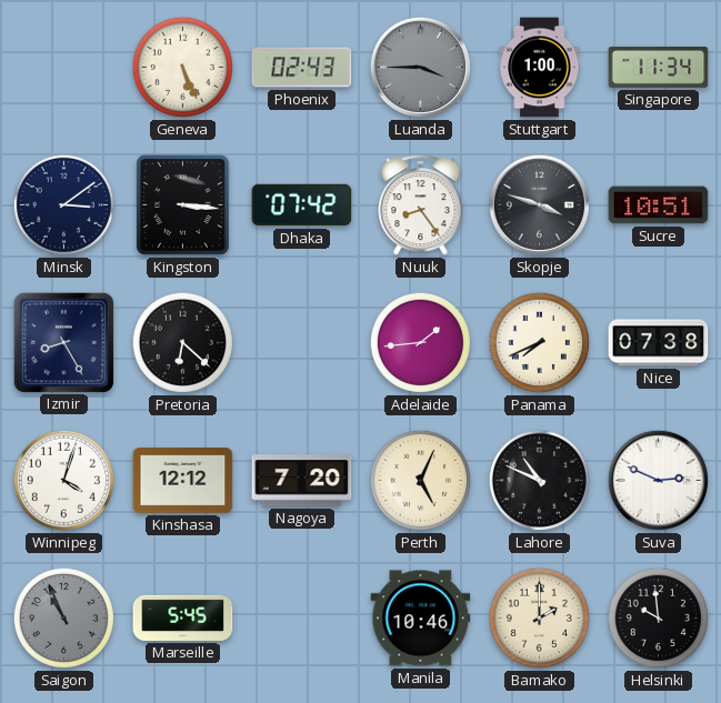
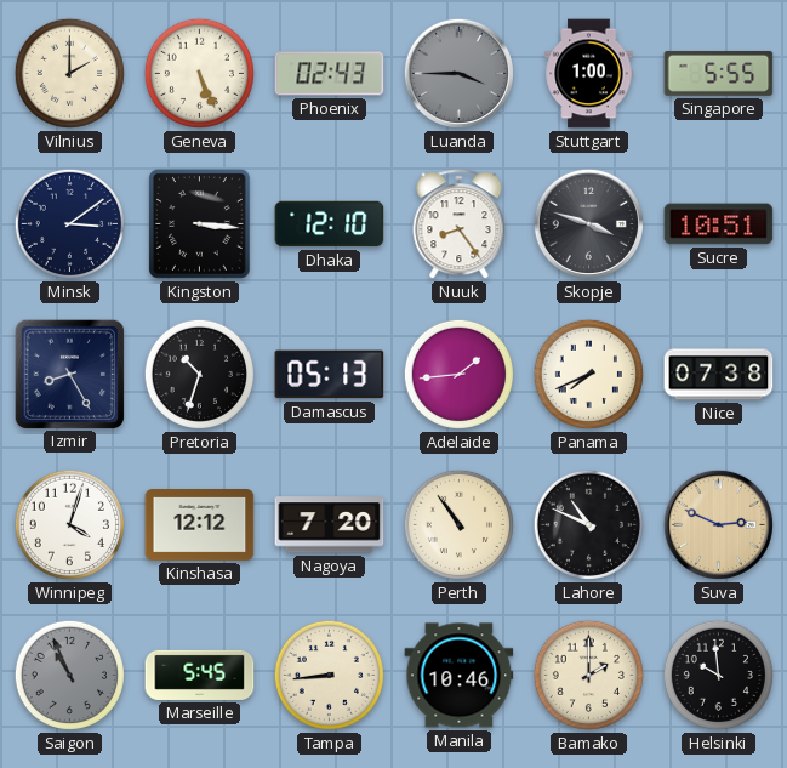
Vilnius: none -> 2:00
Singapore: 11:34 -> 5:55
Dhaka: 07:42 -> 12:10
Pretoria: 6:22 -> 10:33
Damascus: none -> 05:13
Perth: 5:04 -> 10:54
Suva dial: white -> champagne
Tampa: none -> 8:44
